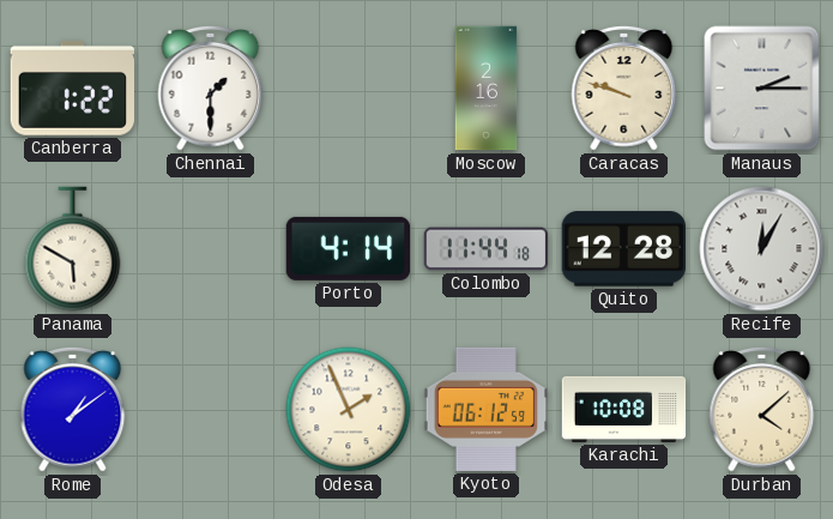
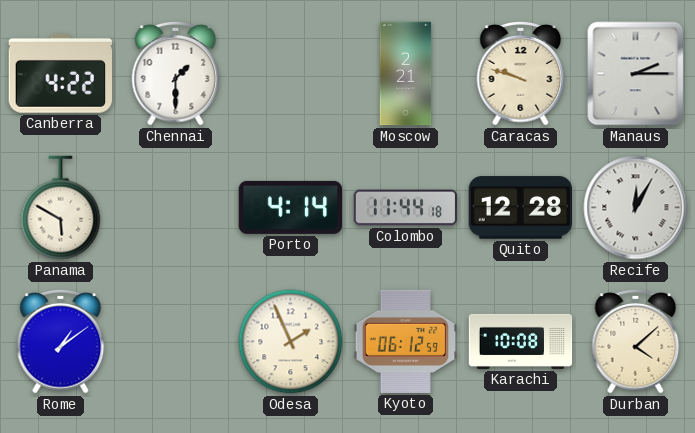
Canberra: 1:22 -> 4:22
Moscow: 2:16 -> 2:21
